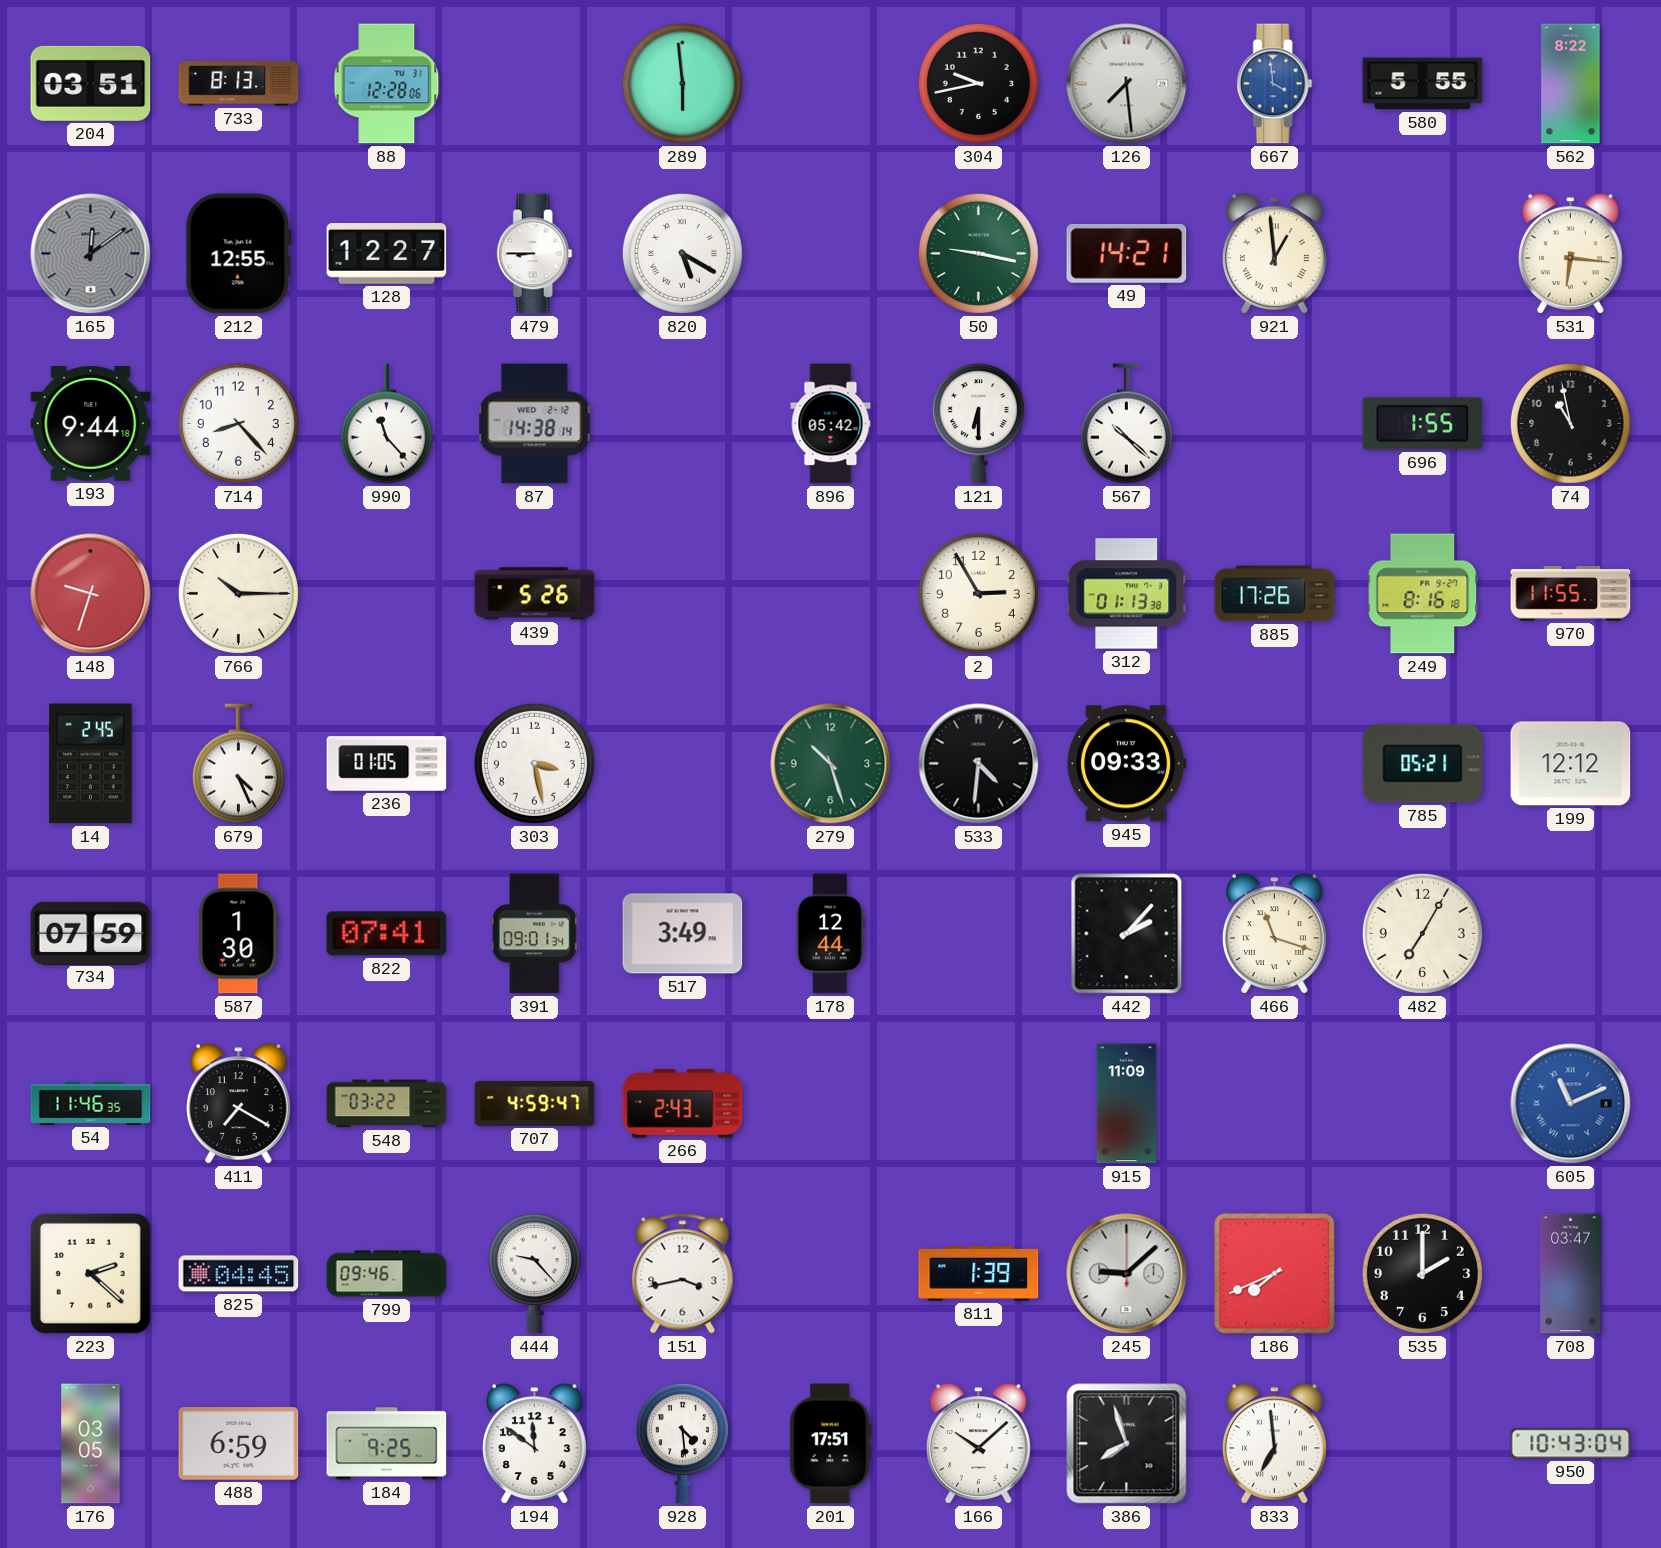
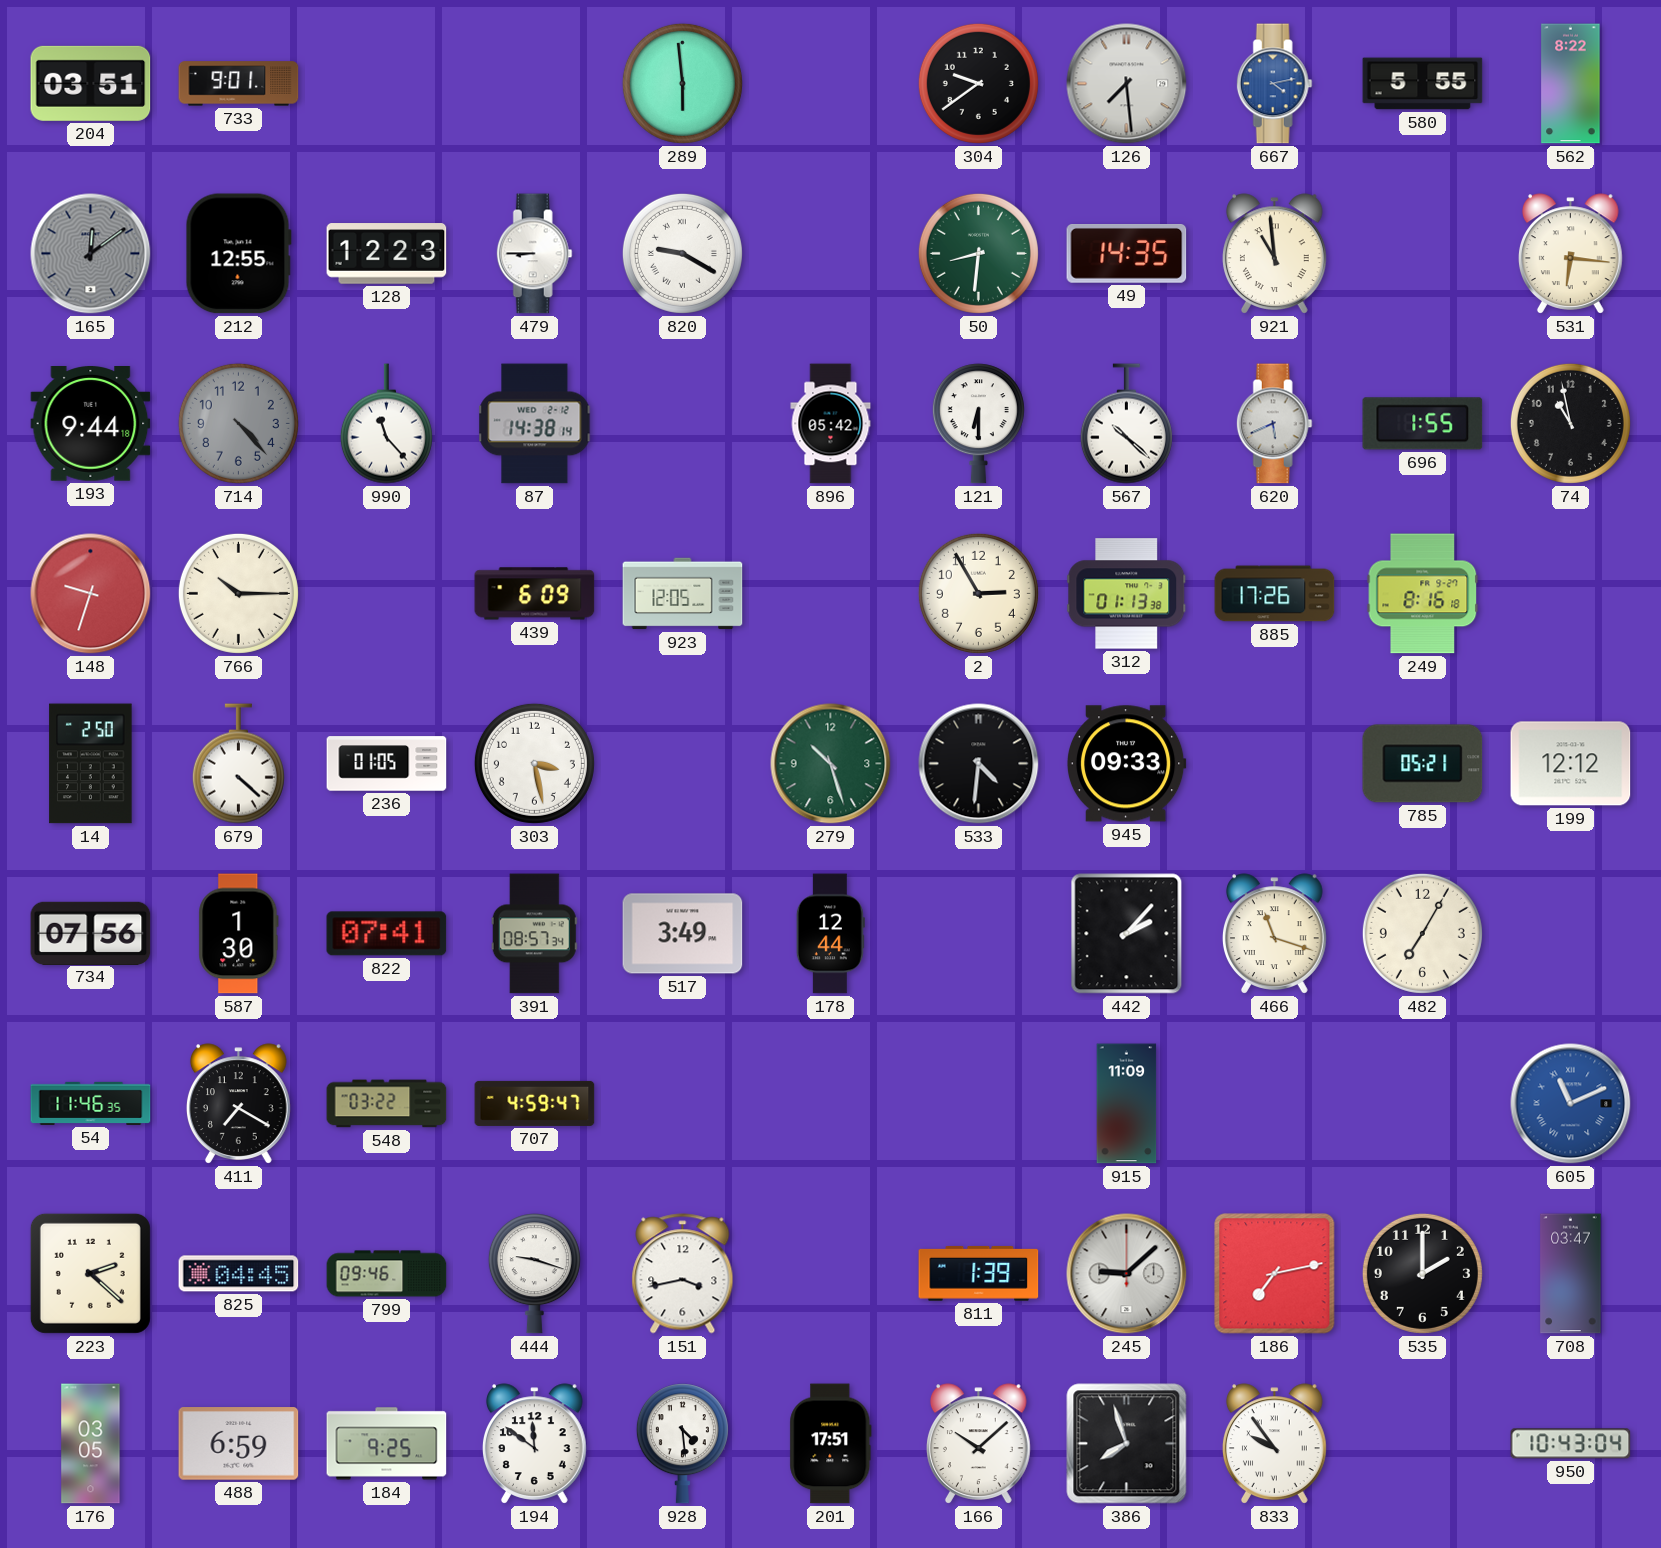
733: 8:13 -> 9:01
88: 12:28 -> none
304: 9:43 -> 9:39
667: 3:59 -> 4:13
128: 12:27 -> 12:23
820: 5:20 -> 9:20
50: 9:17 -> 8:31
49: 14:21 -> 14:35
921: 12:59 -> 10:59
714: 8:23 -> 4:23
714 dial: white -> grey
620: none -> 5:41
439: 5:26 -> 6:09
923: none -> 12:05
970: 11:55 -> none
14: 2:45 -> 2:50
679: 4:26 -> 4:22
734: 07:59 -> 07:56
391: 09:01 -> 08:57
266: 2:43 -> none
444: 9:23 -> 9:18
186: 7:41 -> 7:13
833: 6:59 -> 9:54
